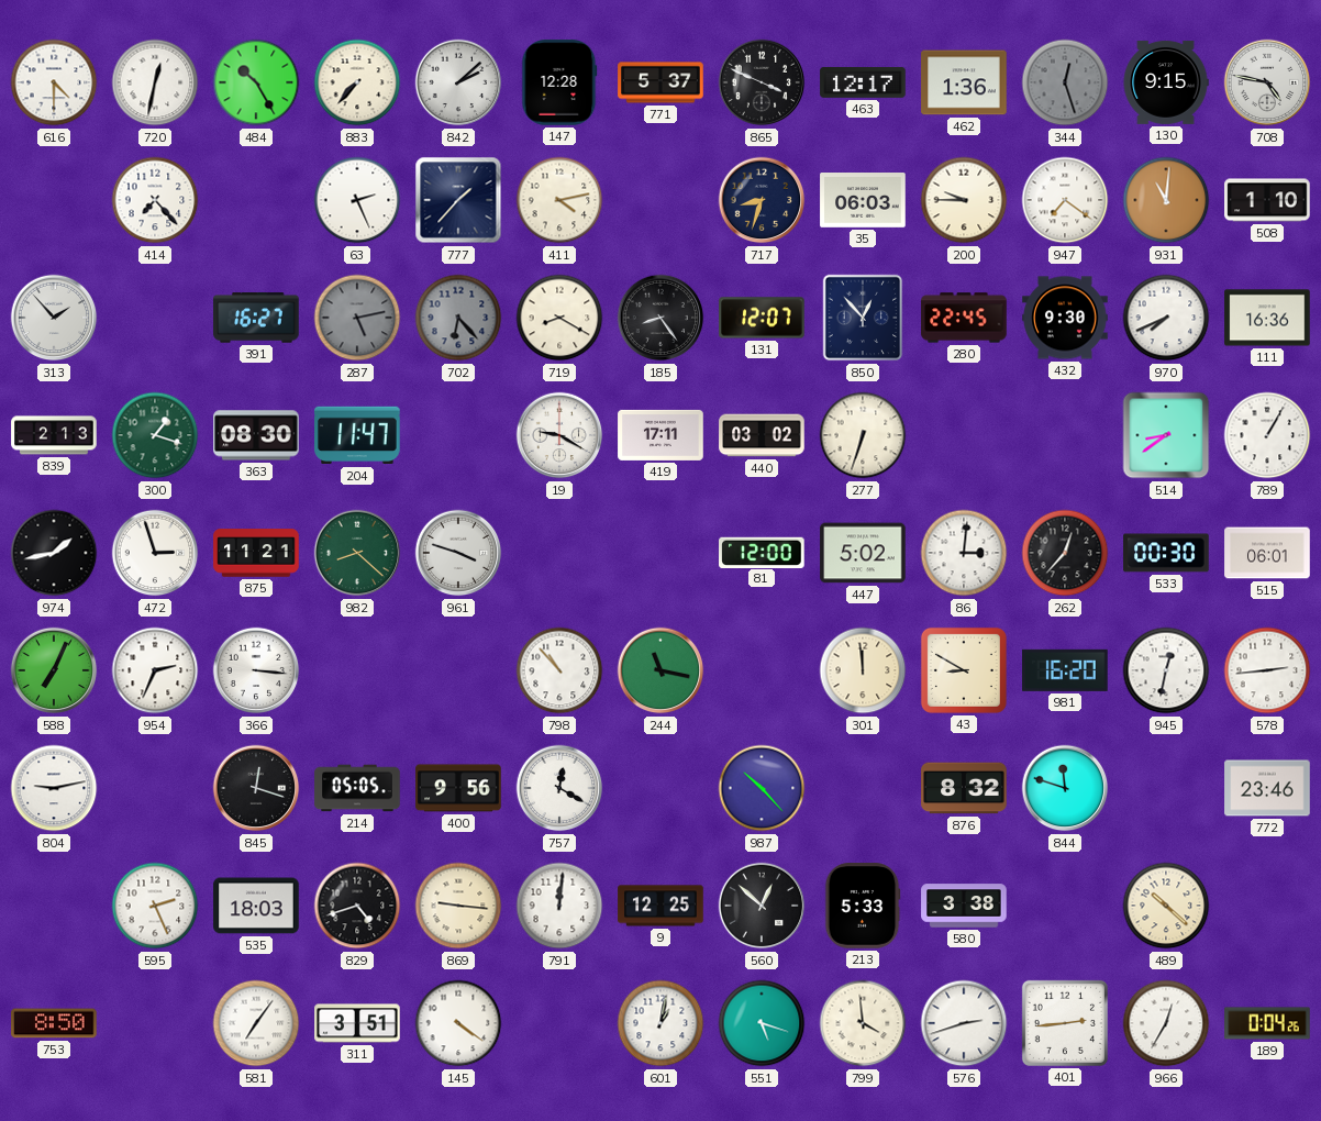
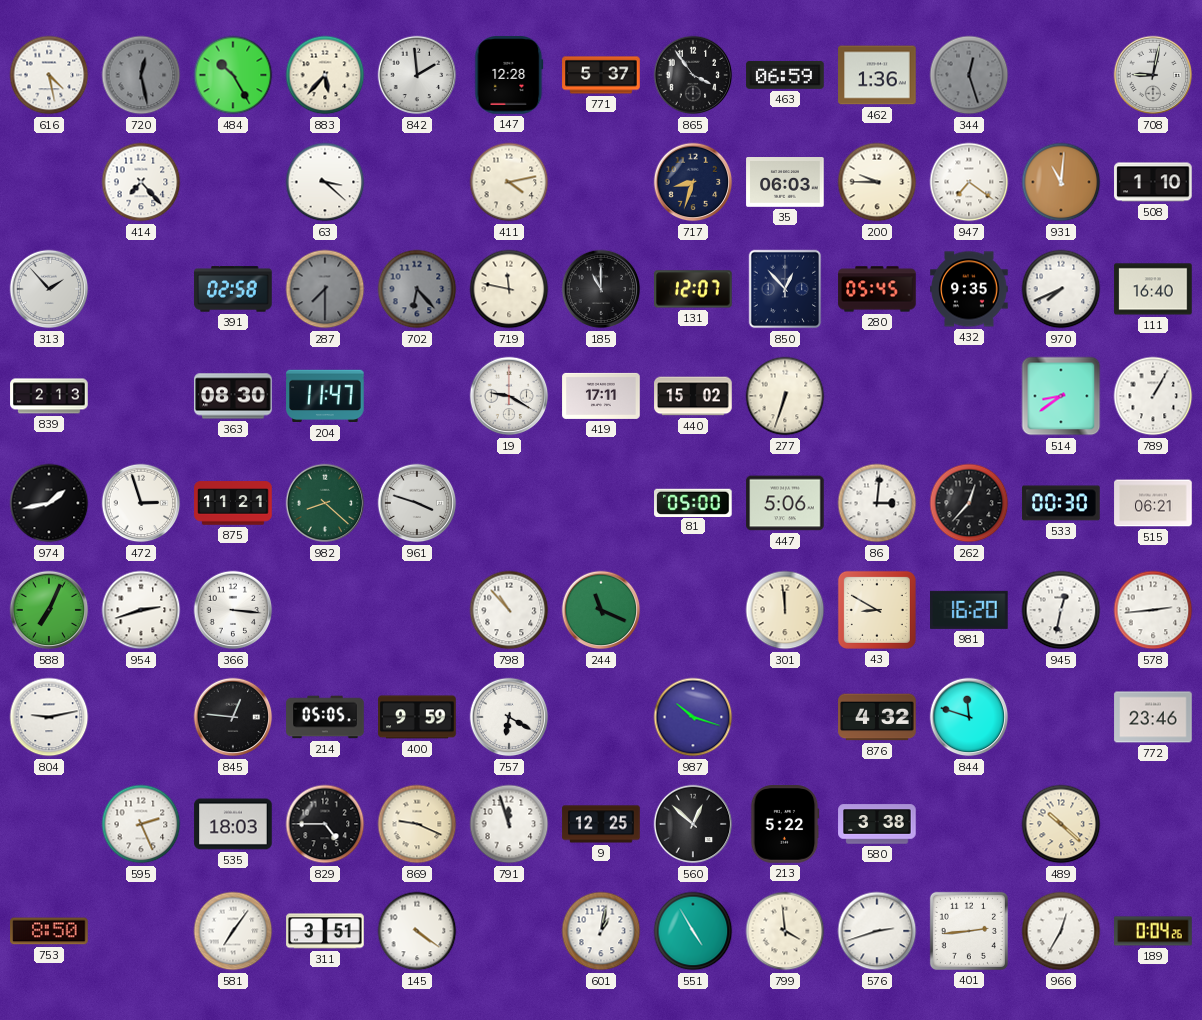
616: 4:30 -> 4:28
720: 12:32 -> 12:28
720 dial: white -> grey
883: 7:37 -> 5:37
842: 2:08 -> 1:59
865: 3:49 -> 3:54
463: 12:17 -> 06:59
130: 9:15 -> none
708: 4:47 -> 9:02
63: 2:26 -> 3:22
777: 1:37 -> none
391: 16:27 -> 02:58
287: 5:13 -> 7:30
719: 8:20 -> 11:47
185: 8:24 -> 11:00
280: 22:45 -> 05:45
432: 9:30 -> 9:35
111: 16:36 -> 16:40
300: 1:18 -> none
440: 03:02 -> 15:02
81: 12:00 -> 05:00
447: 5:02 -> 5:06
515: 06:01 -> 06:21
954: 2:34 -> 2:42
244: 11:17 -> 11:19
845: 12:18 -> 12:46
400: 9:56 -> 9:59
757: 12:20 -> 6:20
987: 10:23 -> 10:18
876: 8:32 -> 4:32
829: 4:42 -> 4:45
869: 9:16 -> 9:19
791: 12:01 -> 11:57
213: 5:33 -> 5:22
551: 5:18 -> 4:55
